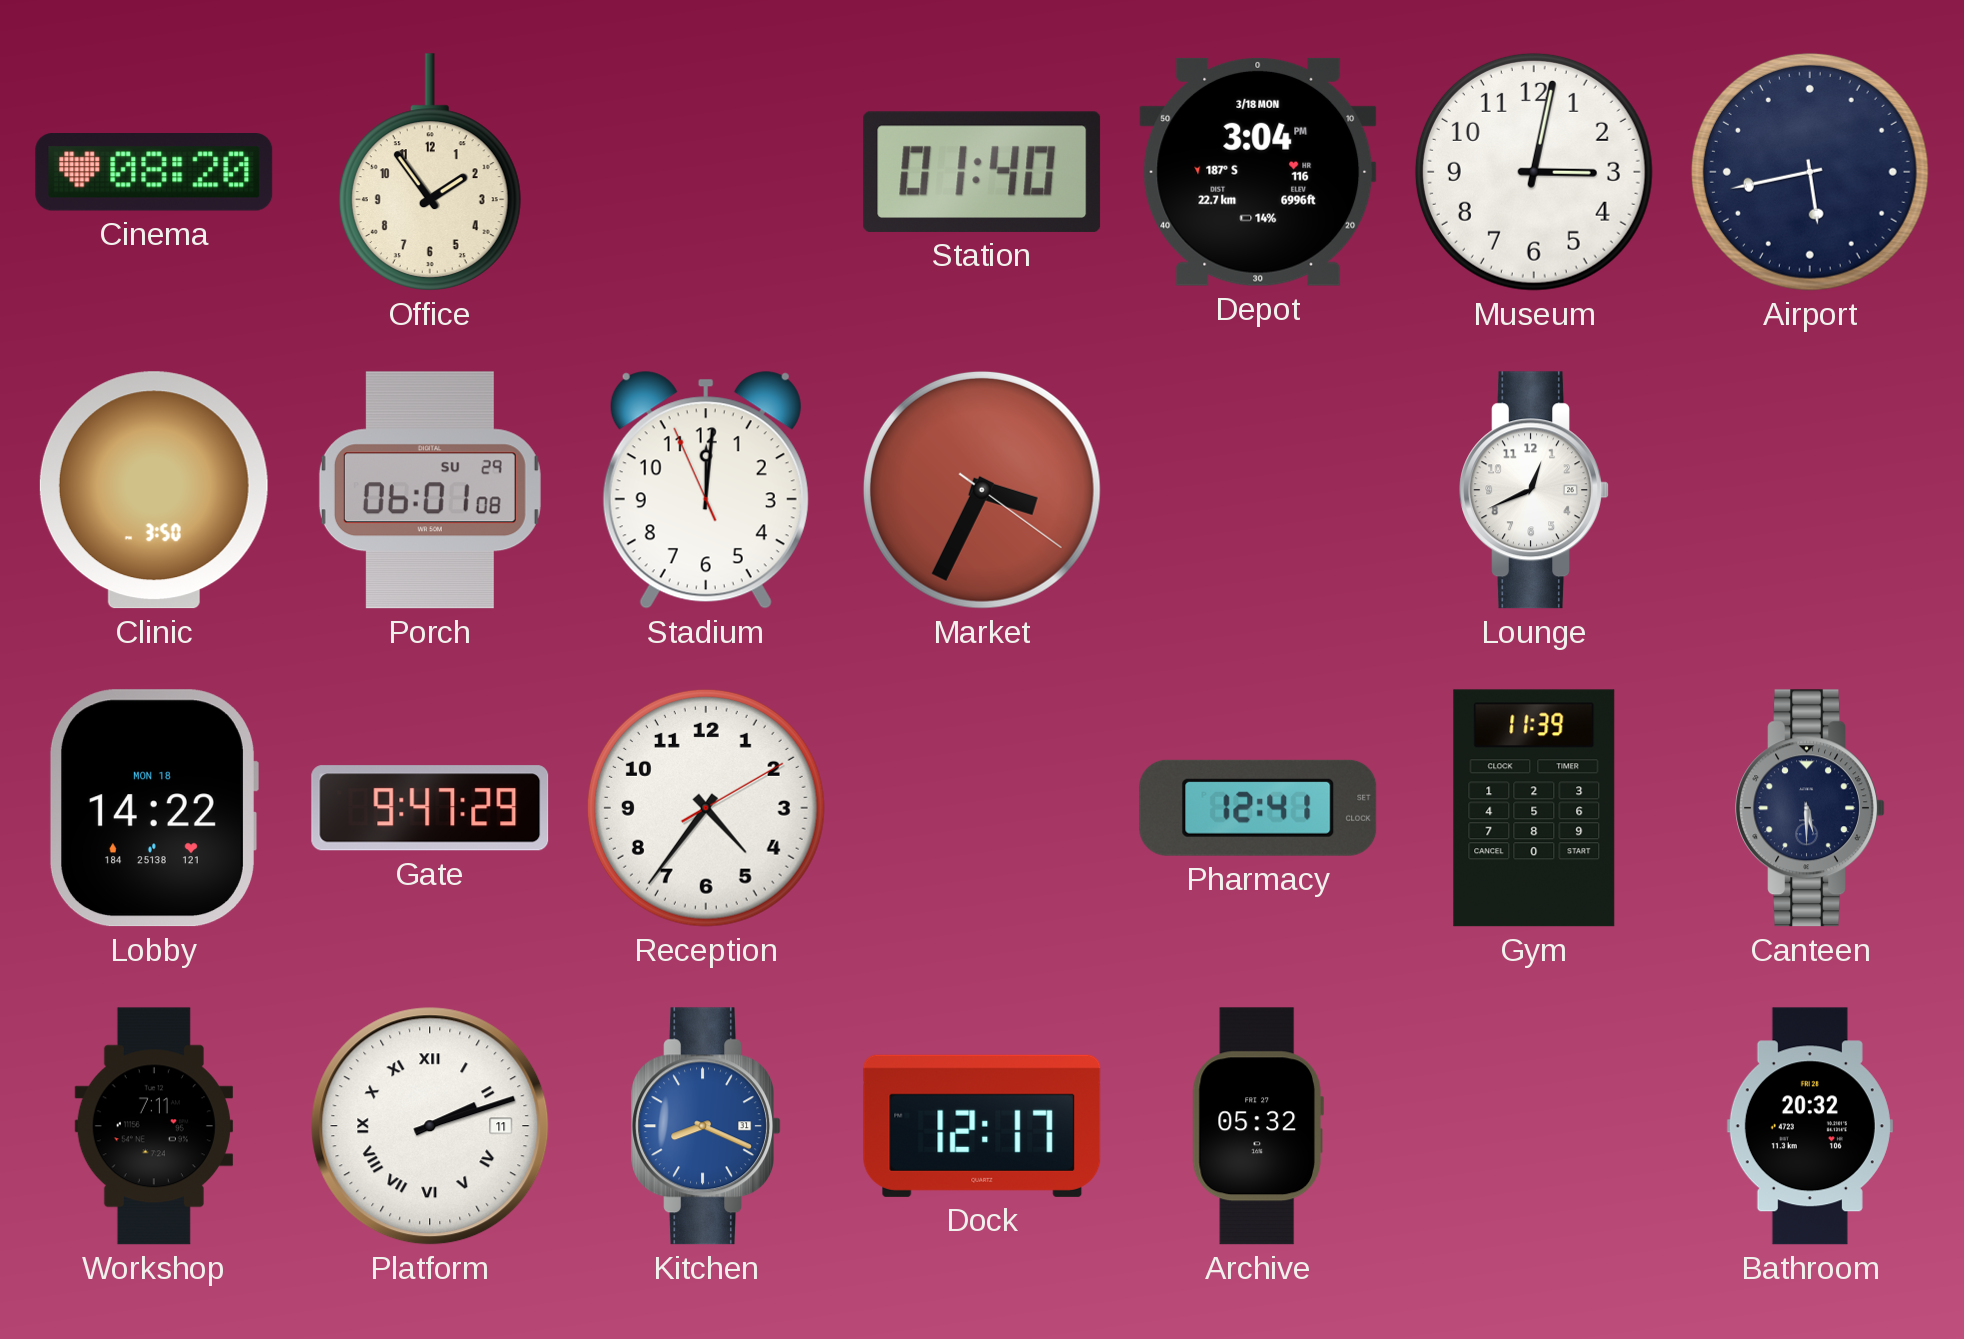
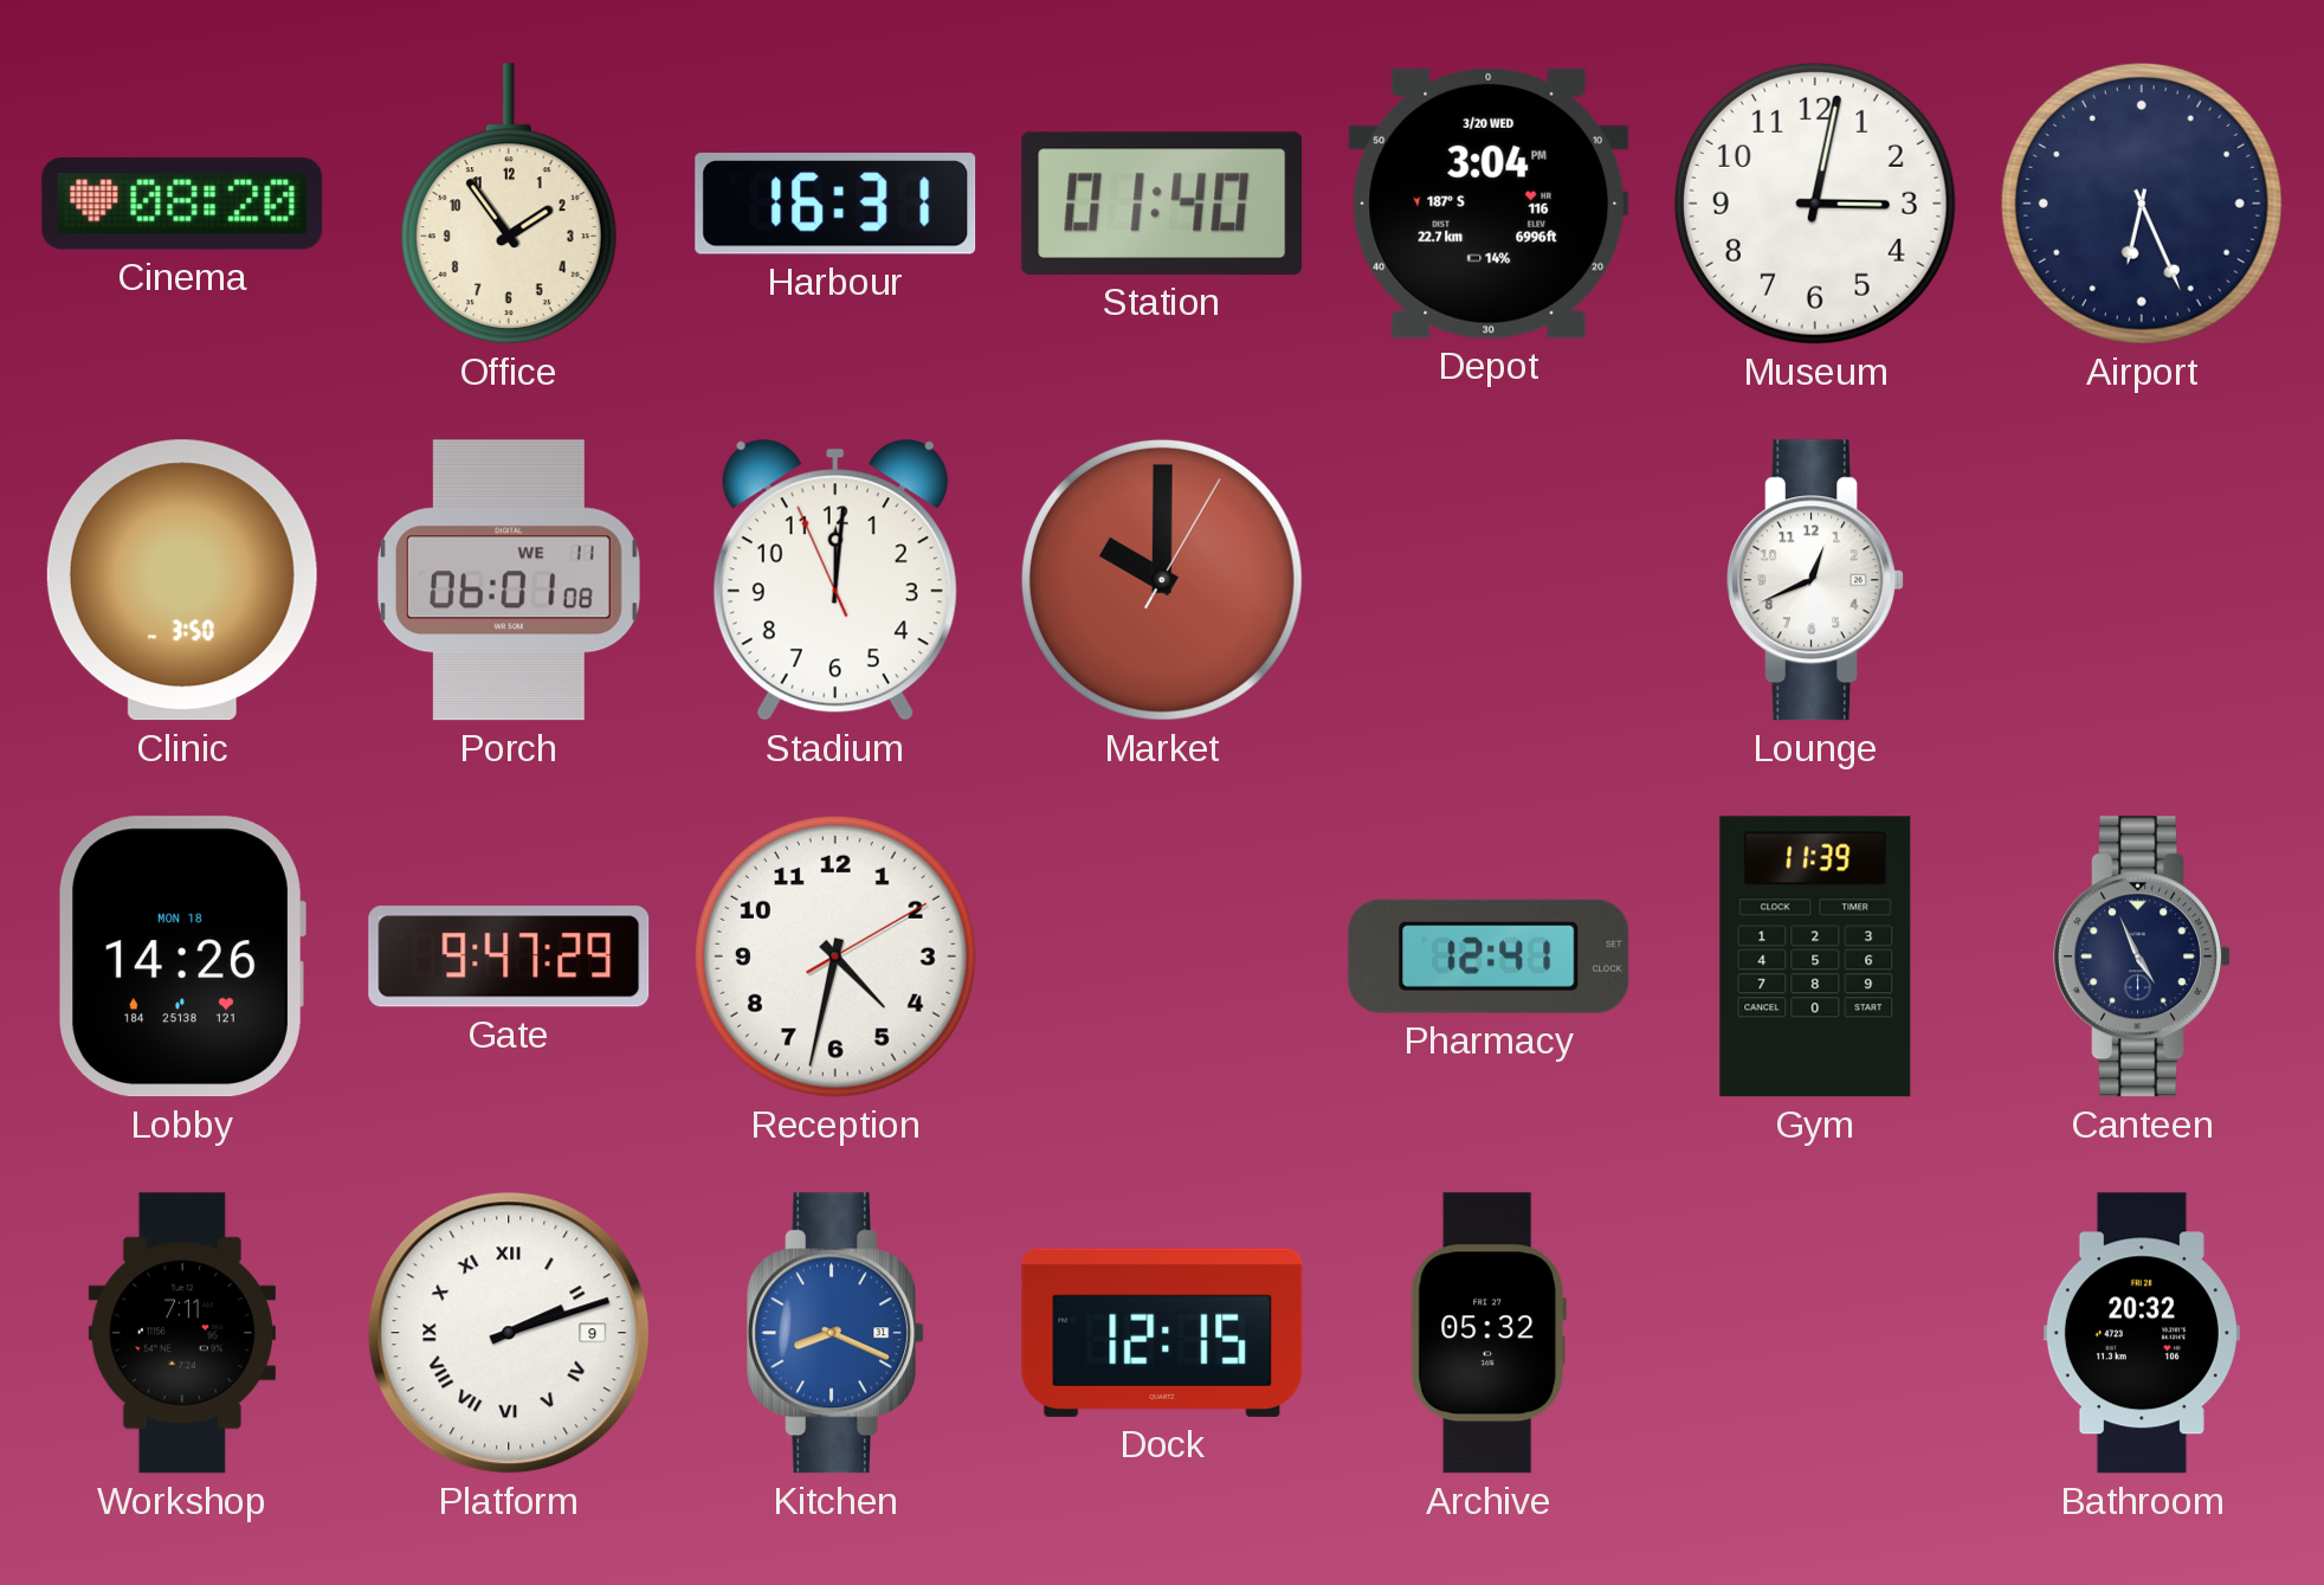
Harbour: none -> 16:31
Depot date: 3/18 MON -> 3/20 WED
Airport: 5:43 -> 6:26
Porch date: SU 29 -> WE 11
Market: 3:34 -> 10:00
Lobby: 14:22 -> 14:26
Reception: 4:36 -> 4:32
Canteen: 5:30 -> 4:56
Platform date: 11 -> 9
Dock: 12:17 -> 12:15
